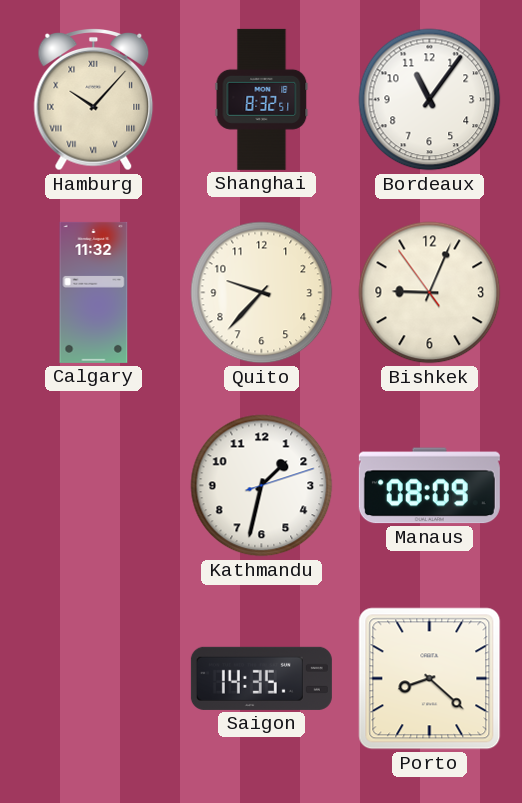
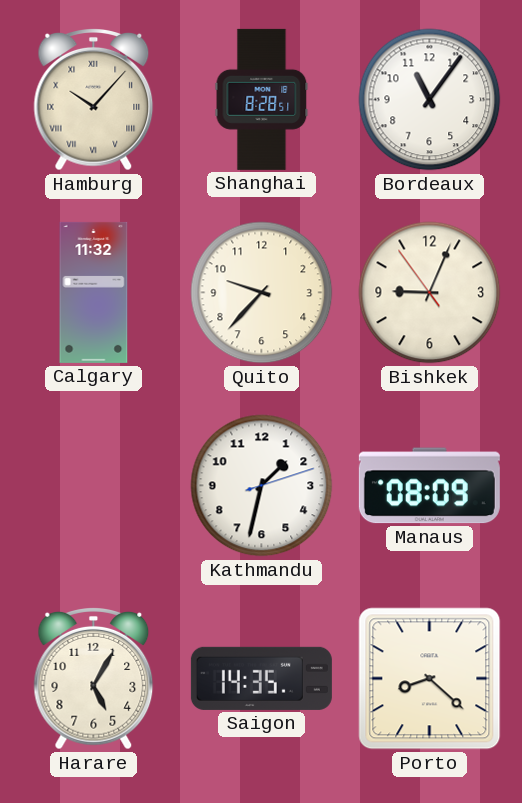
Shanghai: 8:32 -> 8:28
Harare: none -> 5:05
